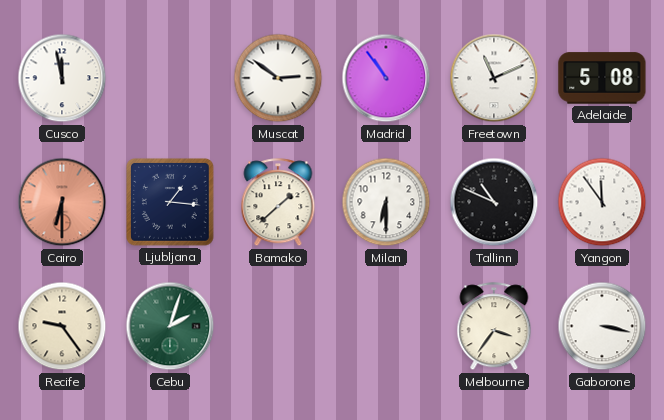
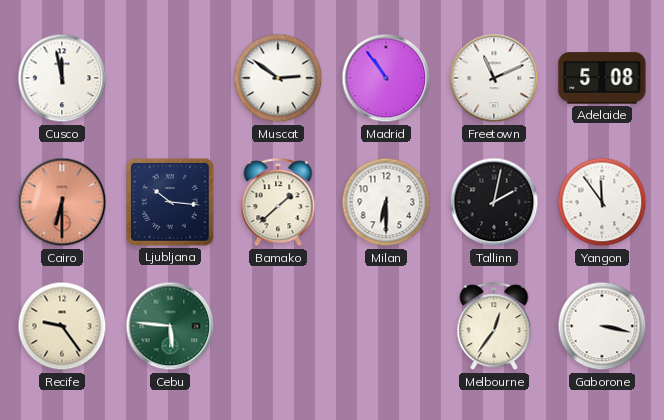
Ljubljana: 1:16 -> 10:16
Tallinn: 10:49 -> 2:02
Cebu: 2:03 -> 5:46
Melbourne: 3:36 -> 12:36
